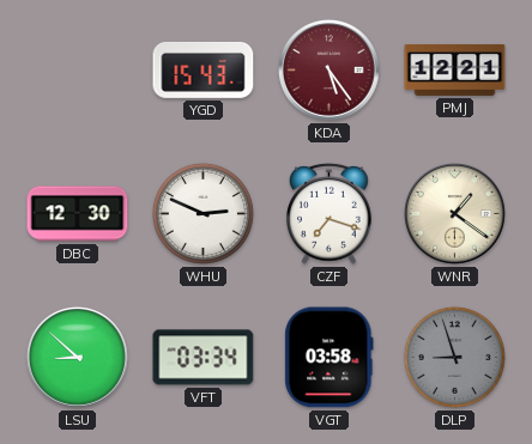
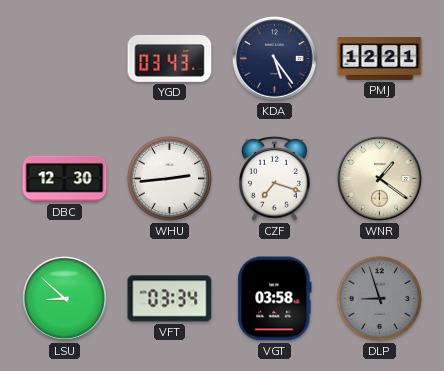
YGD: 15:43 -> 03:43
KDA dial: burgundy -> navy
WHU: 2:49 -> 2:44
